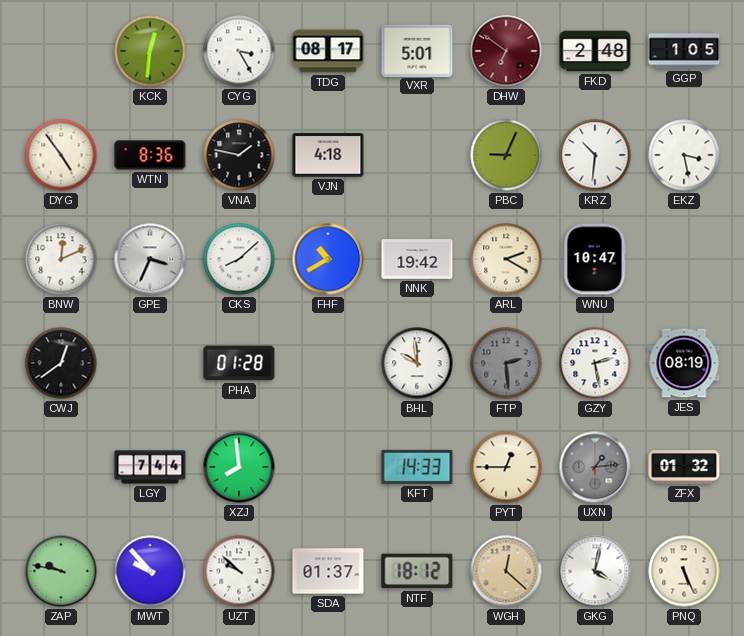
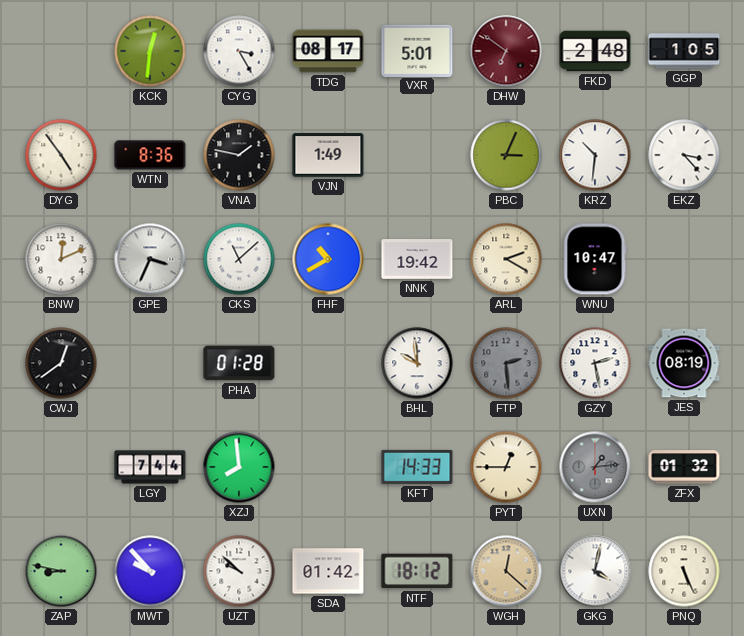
VJN: 4:18 -> 1:49
PBC: 9:04 -> 3:04
EKZ: 3:28 -> 3:23
CKS: 8:08 -> 11:08
ZAP: 9:47 -> 8:47
SDA: 01:37 -> 01:42
